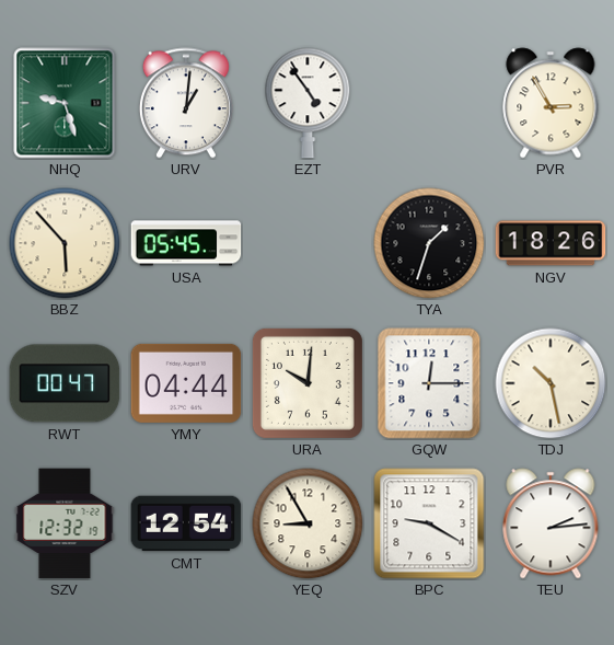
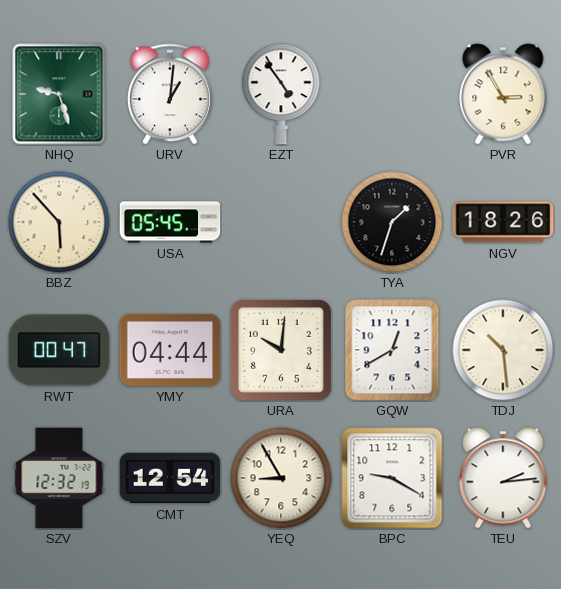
GQW: 12:15 -> 12:40
TDJ: 10:28 -> 10:29
